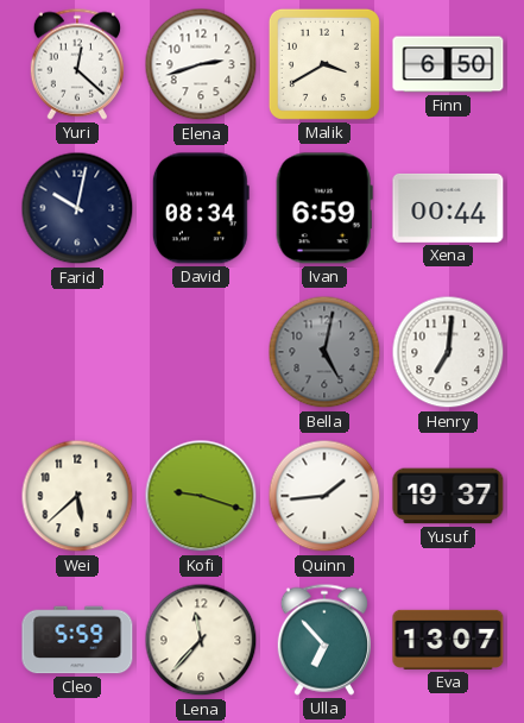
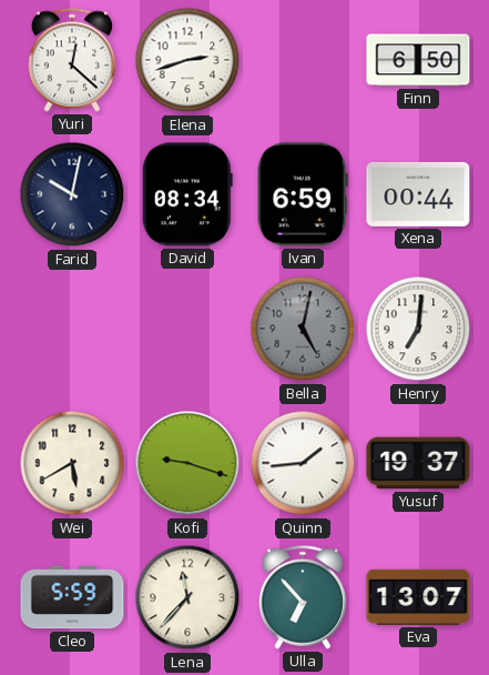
Malik: 3:40 -> none
Wei: 5:38 -> 5:40
